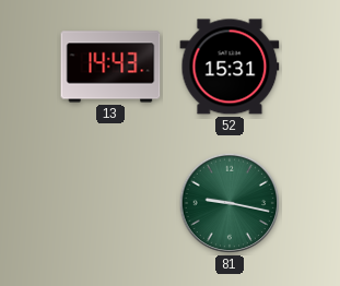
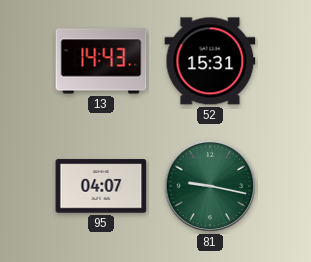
95: none -> 04:07
